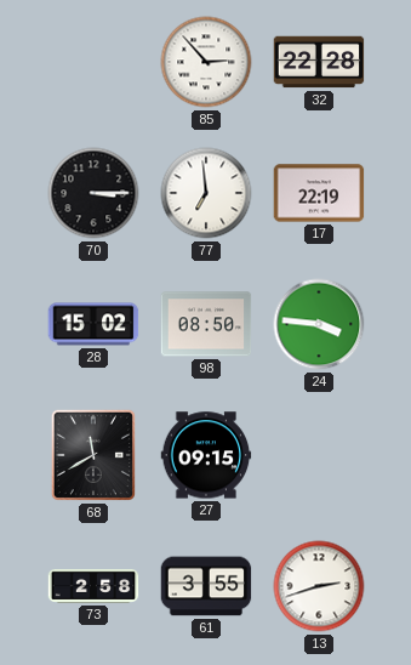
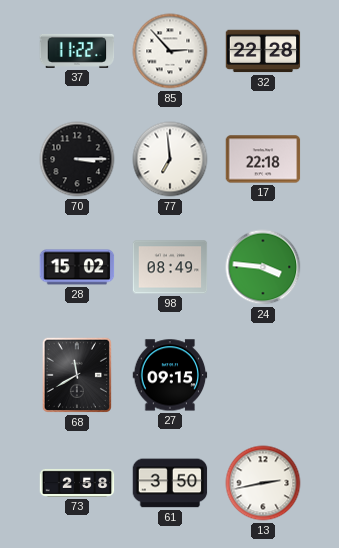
37: none -> 11:22
17: 22:19 -> 22:18
98: 08:50 -> 08:49
61: 3:55 -> 3:50
13: 2:42 -> 2:43
